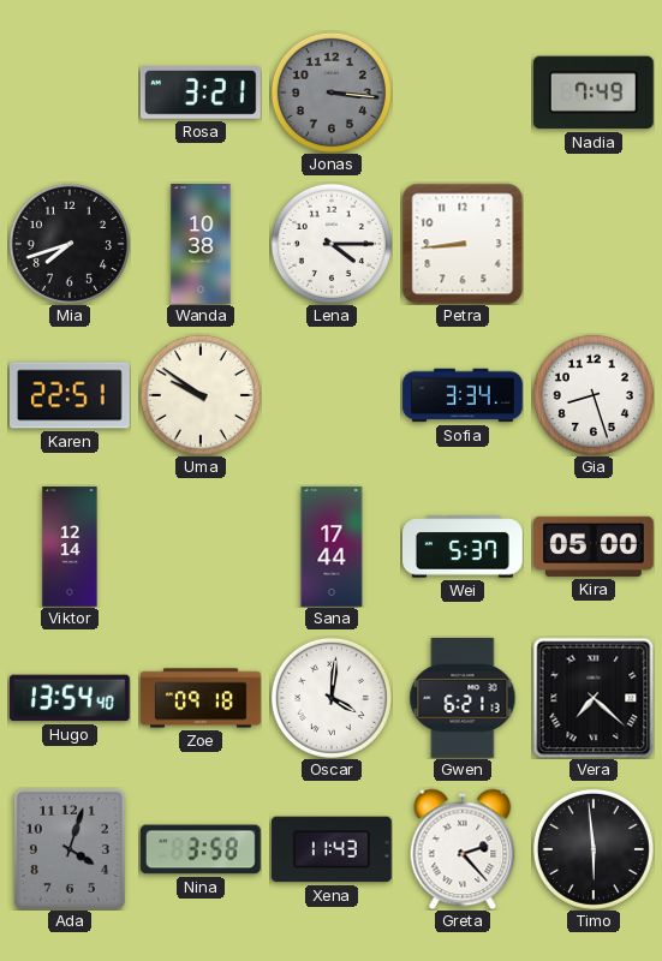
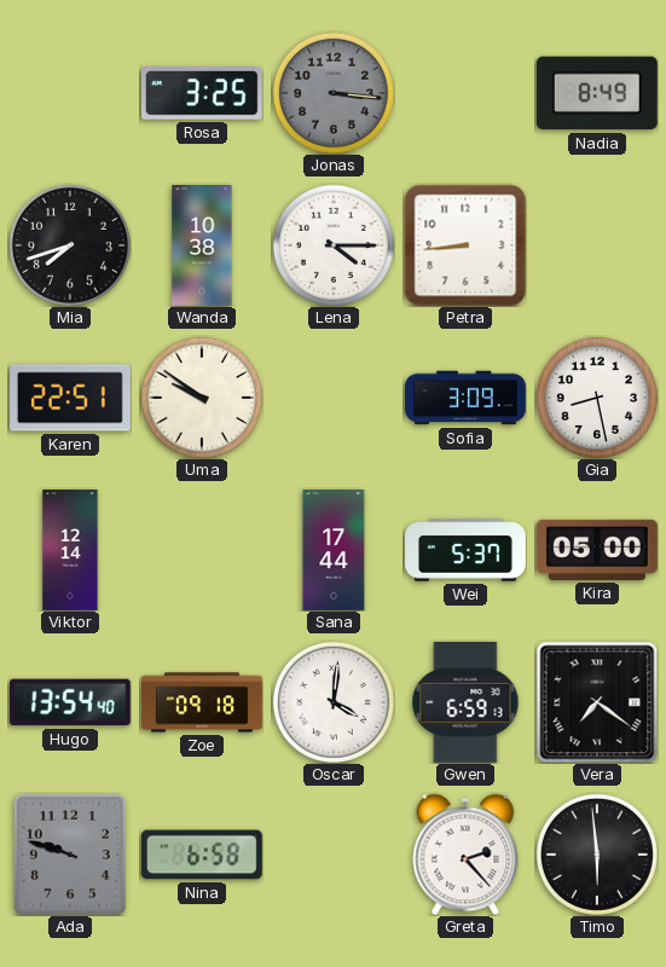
Rosa: 3:21 -> 3:25
Nadia: 7:49 -> 8:49
Sofia: 3:34 -> 3:09
Gia: 8:27 -> 8:28
Gwen: 6:21 -> 6:59
Vera: 7:22 -> 7:21
Ada: 4:03 -> 9:48
Nina: 3:58 -> 6:58
Xena: 11:43 -> none
